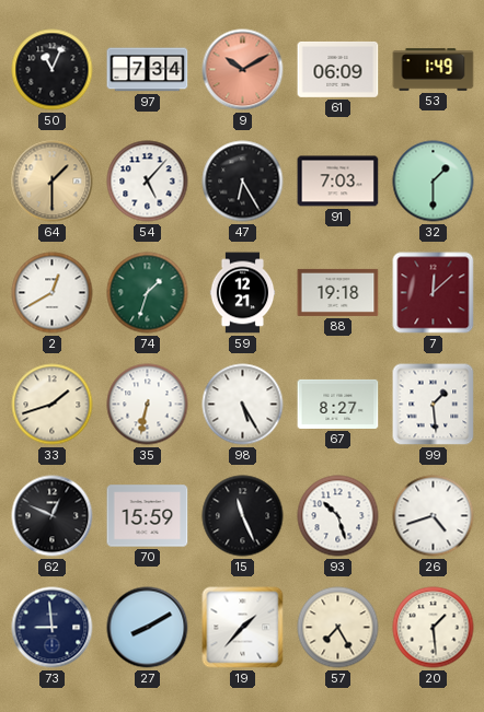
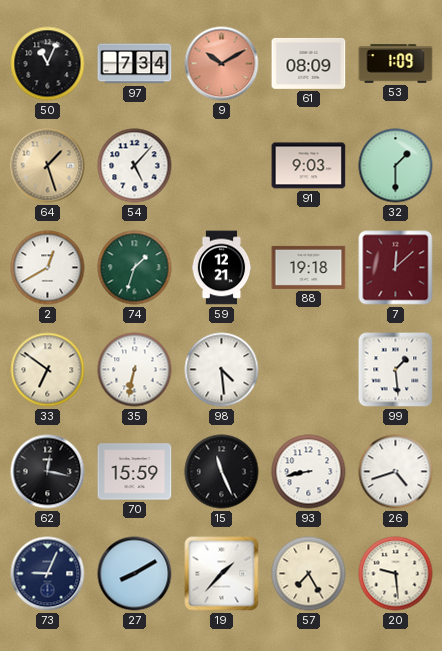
61: 06:09 -> 08:09
53: 1:49 -> 1:09
64: 1:30 -> 1:27
47: 6:25 -> none
91: 7:03 -> 9:03
33: 1:42 -> 6:51
98: 5:25 -> 4:29
67: 8:27 -> none
62: 12:49 -> 12:17
93: 10:27 -> 8:43
73: 8:59 -> 9:04
20: 1:29 -> 9:29
